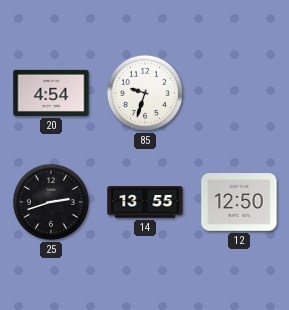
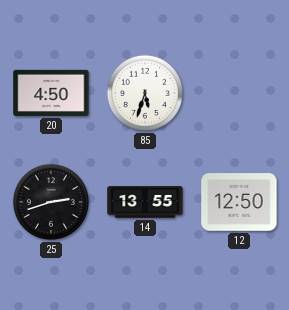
20: 4:54 -> 4:50
85: 9:33 -> 5:33
